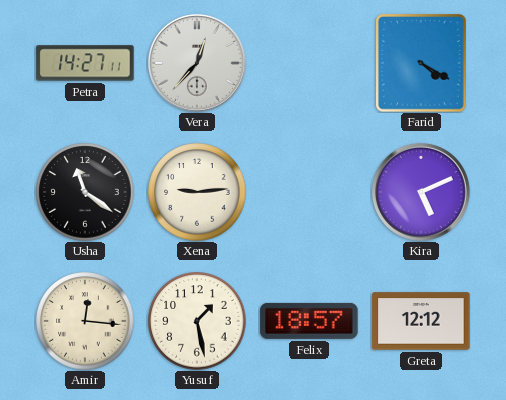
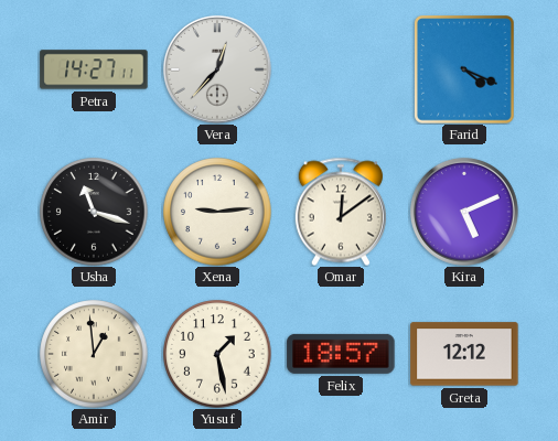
Farid: 4:20 -> 4:19
Usha: 11:21 -> 11:18
Omar: none -> 12:09
Amir: 12:16 -> 12:59
